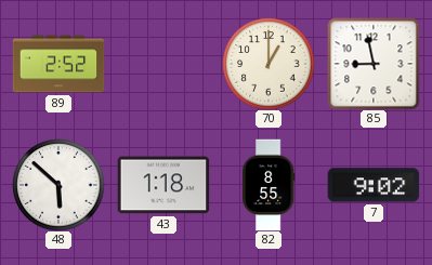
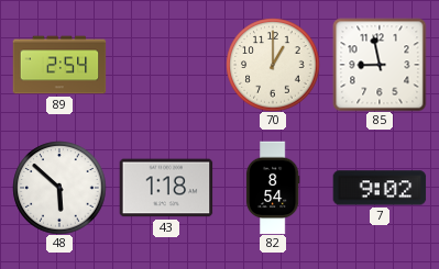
89: 2:52 -> 2:54
82: 8:55 -> 8:54
